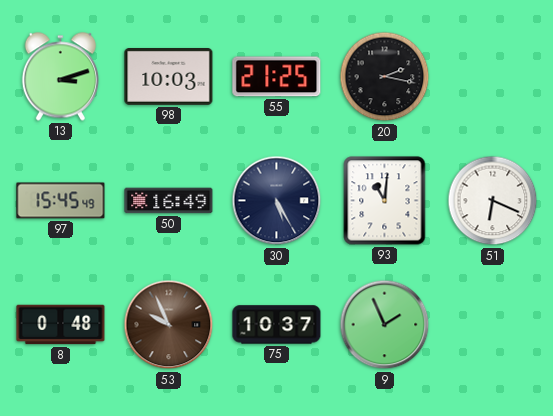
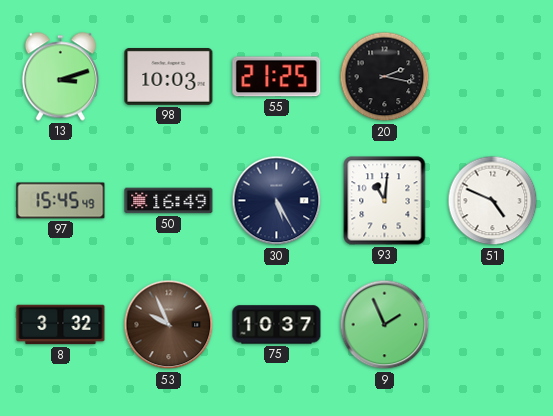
51: 6:19 -> 4:49
8: 0:48 -> 3:32
